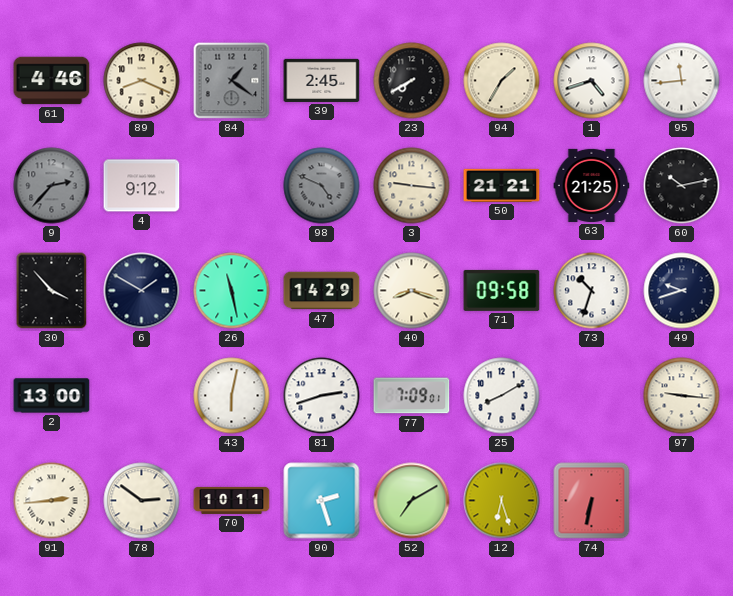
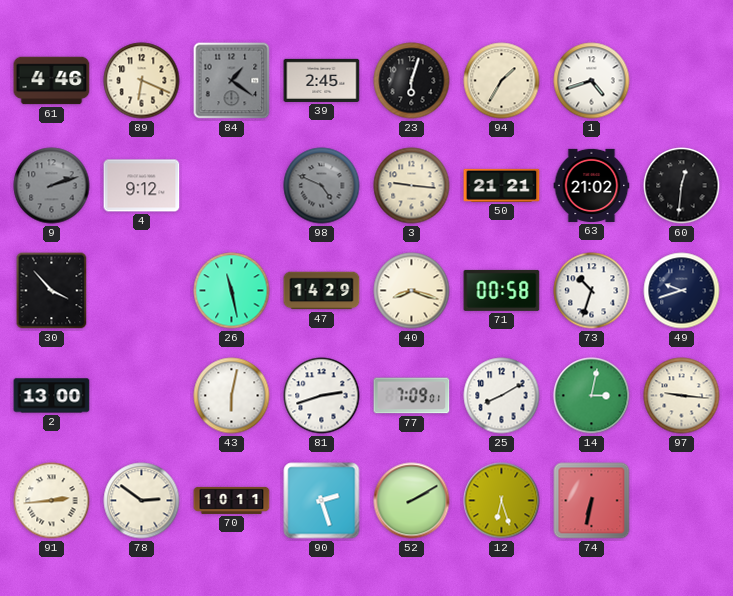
89: 8:19 -> 6:19
23: 7:40 -> 6:03
95: 11:44 -> none
9: 2:37 -> 2:12
63: 21:25 -> 21:02
60: 10:13 -> 12:31
6: 1:50 -> none
71: 09:58 -> 00:58
14: none -> 3:02
52: 7:10 -> 2:10
